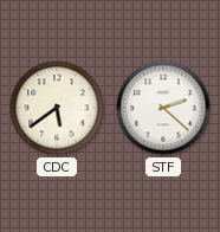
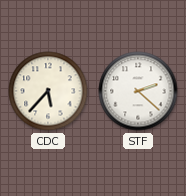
CDC: 5:39 -> 5:37
